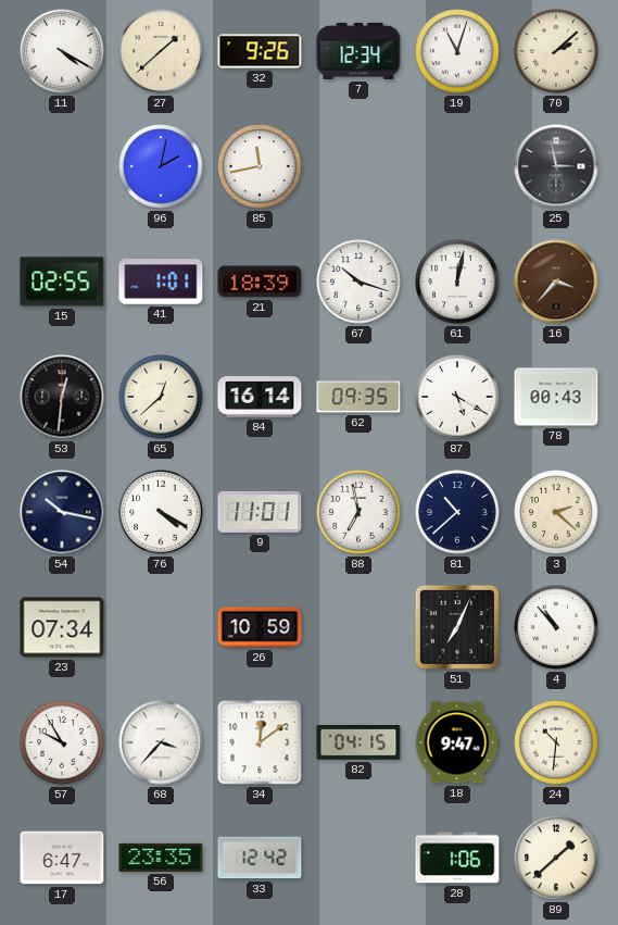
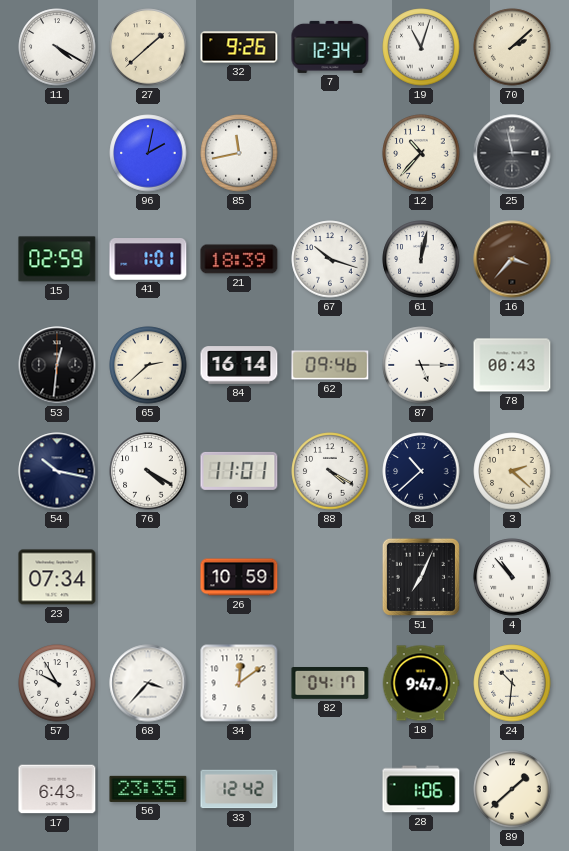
12: none -> 10:37
15: 02:55 -> 02:59
65: 12:38 -> 2:38
62: 09:35 -> 09:46
87: 5:20 -> 5:15
88: 6:58 -> 4:20
82: 04:15 -> 04:17
17: 6:47 -> 6:43
